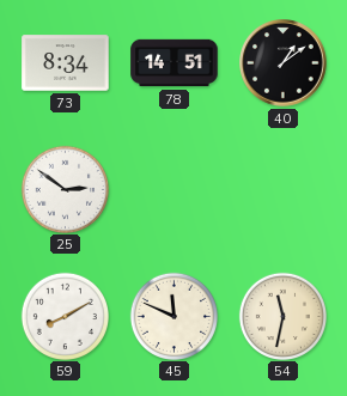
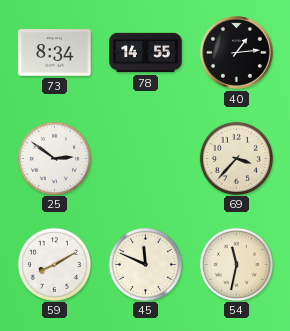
78: 14:51 -> 14:55
40: 1:09 -> 1:14
69: none -> 3:37
